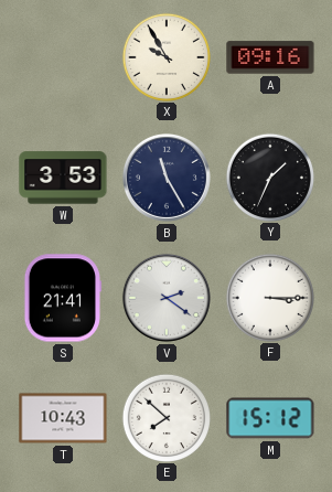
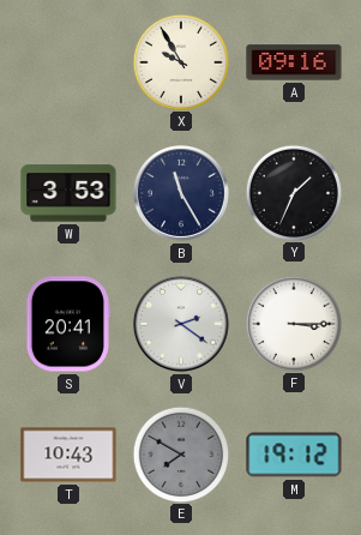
S: 21:41 -> 20:41
E: 7:52 -> 7:50
E dial: white -> grey
M: 15:12 -> 19:12
